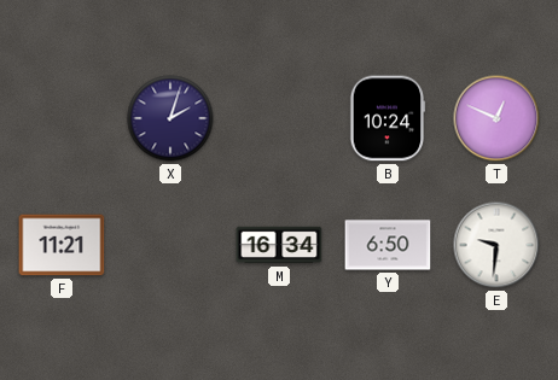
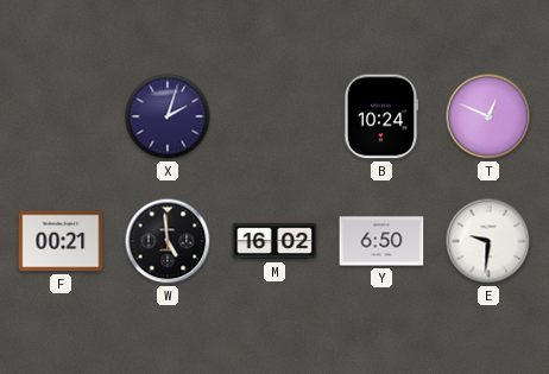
F: 11:21 -> 00:21
W: none -> 4:59
M: 16:34 -> 16:02
